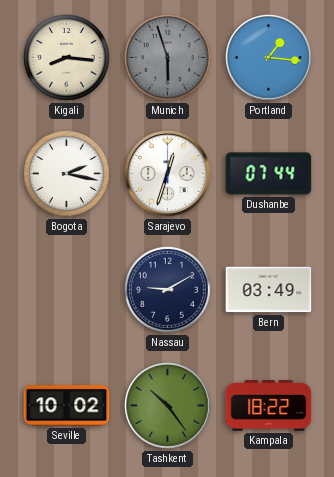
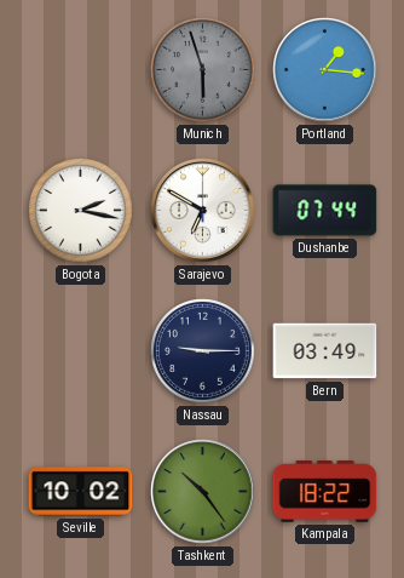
Kigali: 8:16 -> none
Sarajevo: 12:33 -> 6:50
Nassau: 9:10 -> 9:15
